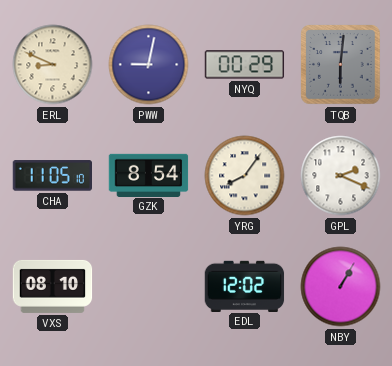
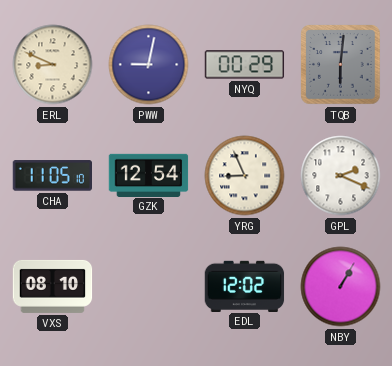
GZK: 8:54 -> 12:54
YRG: 8:06 -> 8:56
